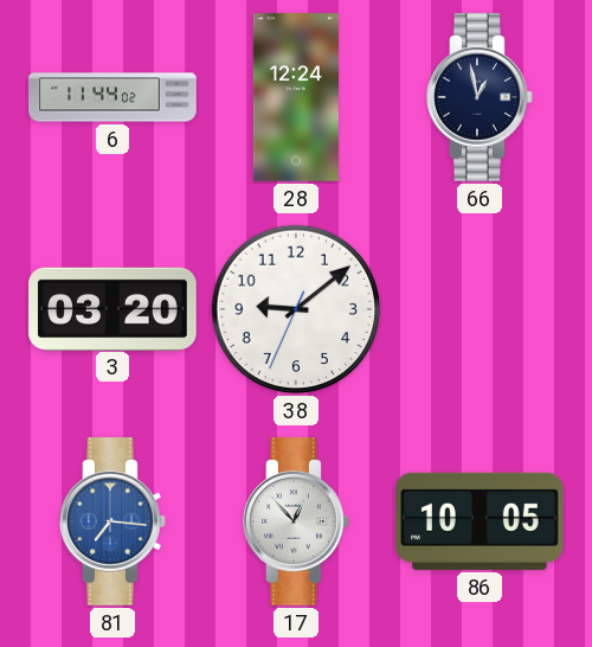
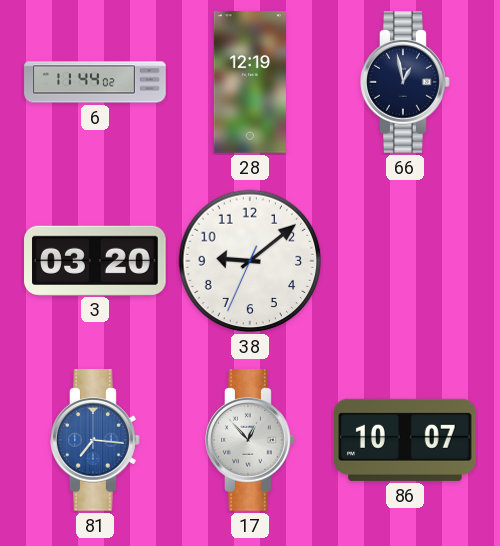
28: 12:24 -> 12:19
86: 10:05 -> 10:07
